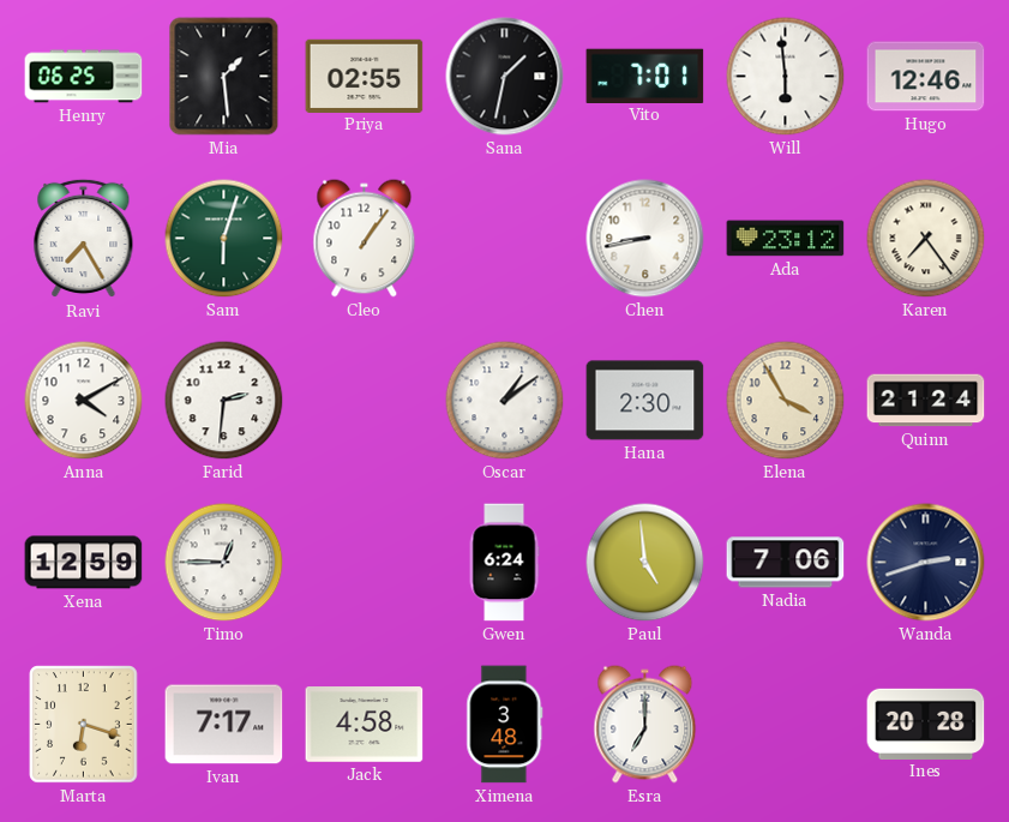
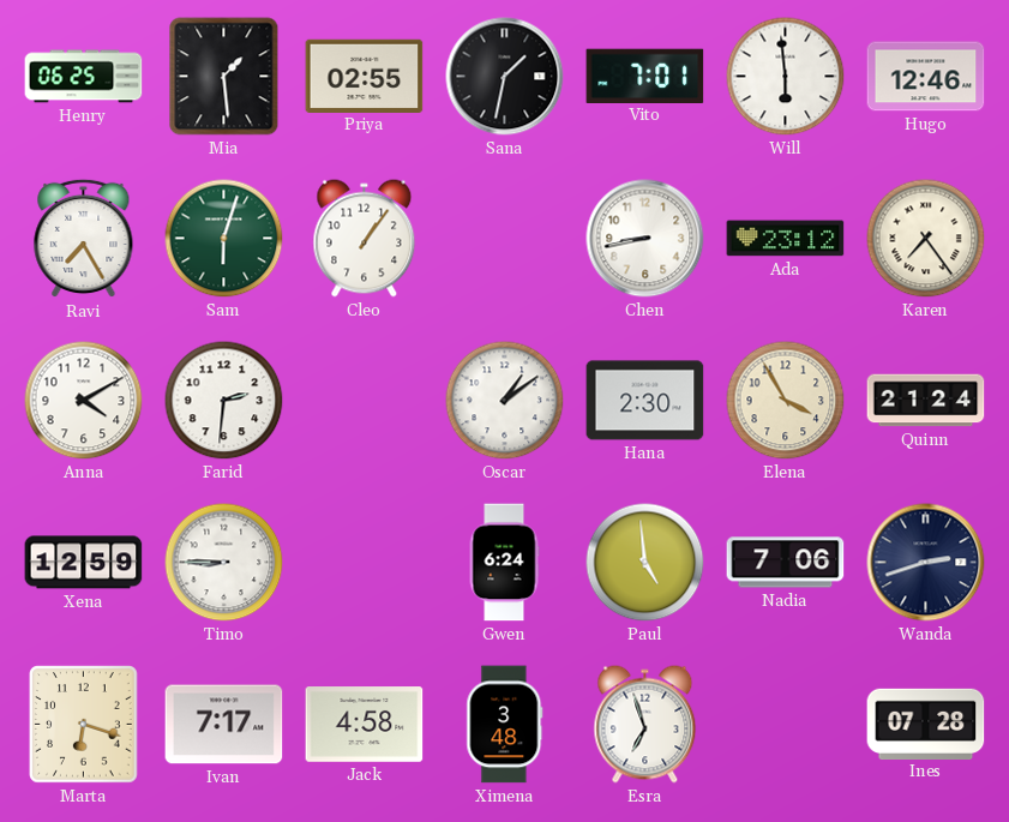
Timo: 12:45 -> 8:45
Esra: 7:00 -> 6:57
Ines: 20:28 -> 07:28
